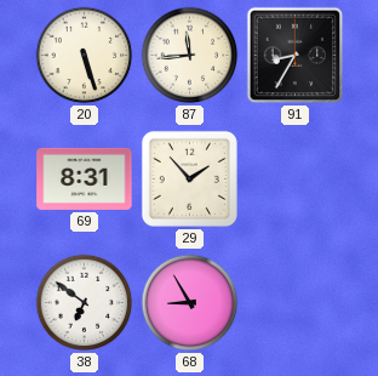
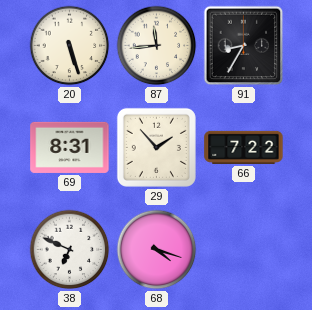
66: none -> 7:22
38: 6:51 -> 6:49
68: 8:55 -> 4:18
